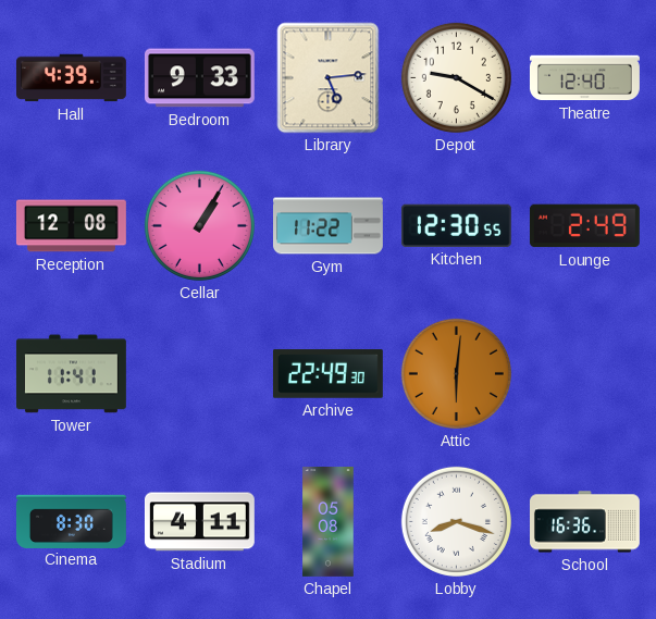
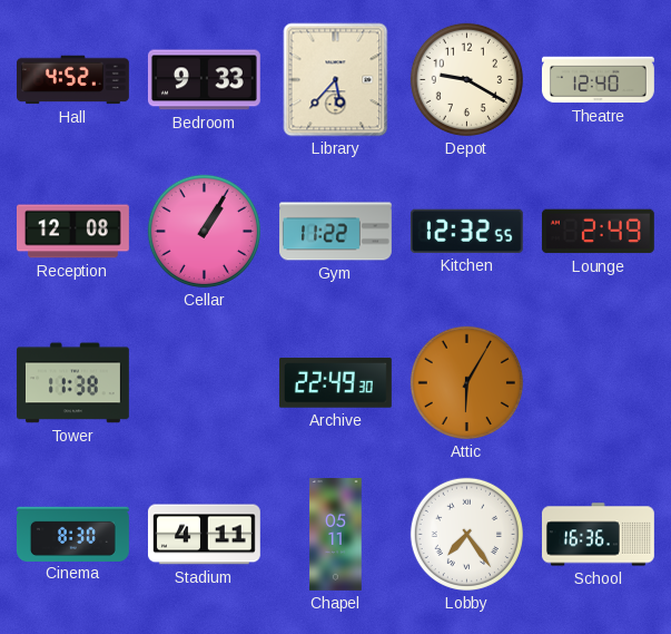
Hall: 4:39 -> 4:52
Library: 5:14 -> 5:37
Kitchen: 12:30 -> 12:32
Tower: 11:41 -> 11:38
Attic: 6:01 -> 6:05
Chapel: 05:08 -> 05:11
Lobby: 8:18 -> 7:24
